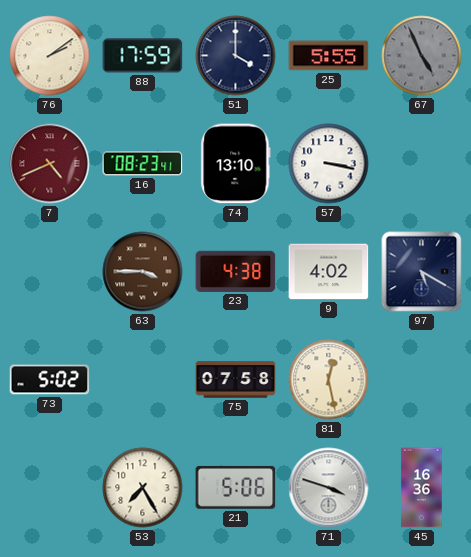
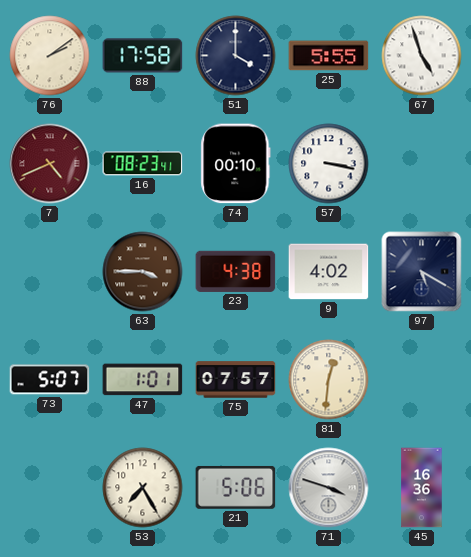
88: 17:59 -> 17:58
67: 4:56 -> 4:57
67 dial: grey -> white
74: 13:10 -> 00:10
73: 5:02 -> 5:07
47: none -> 1:01
75: 07:58 -> 07:57
81: 12:28 -> 12:31
